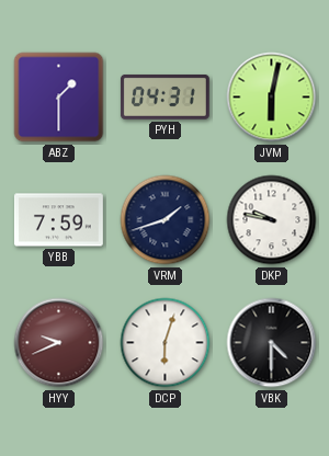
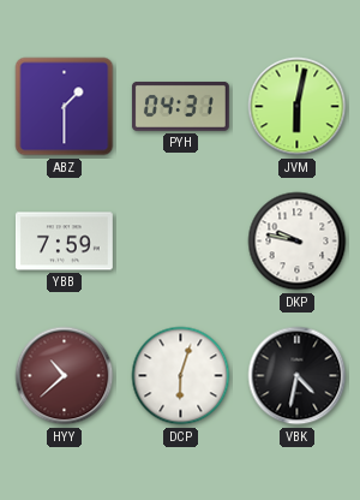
VRM: 1:42 -> none
HYY: 9:41 -> 10:38
VBK: 4:30 -> 4:32
